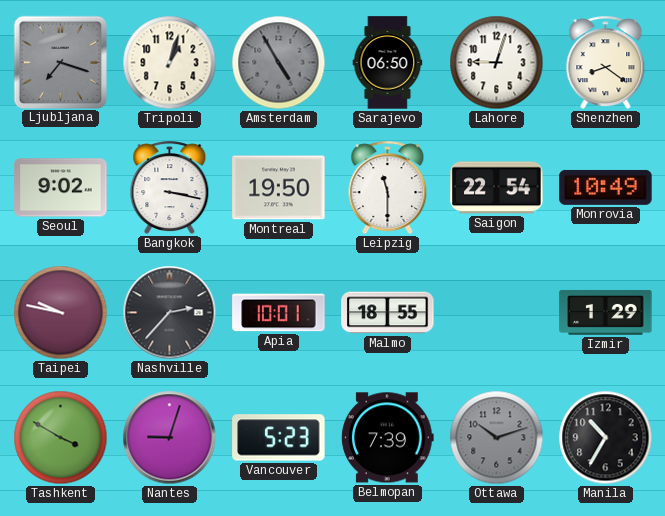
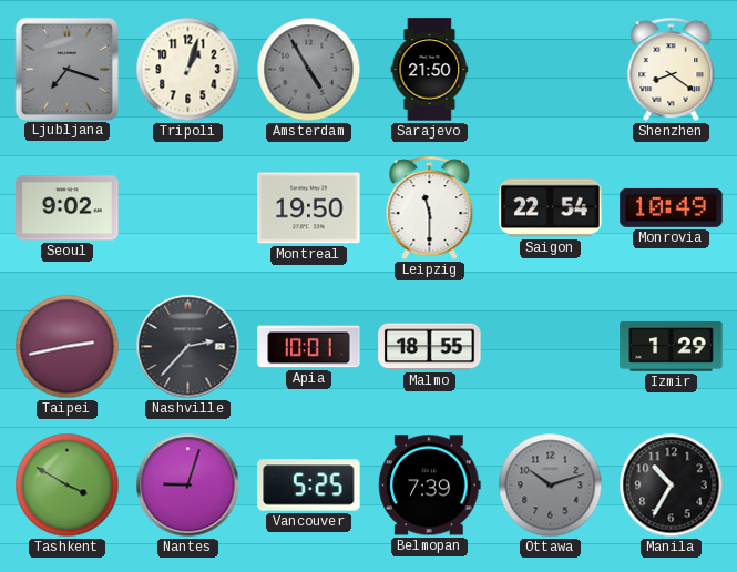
Sarajevo: 06:50 -> 21:50
Lahore: 9:03 -> none
Bangkok: 3:17 -> none
Taipei: 9:47 -> 2:43
Vancouver: 5:23 -> 5:25
